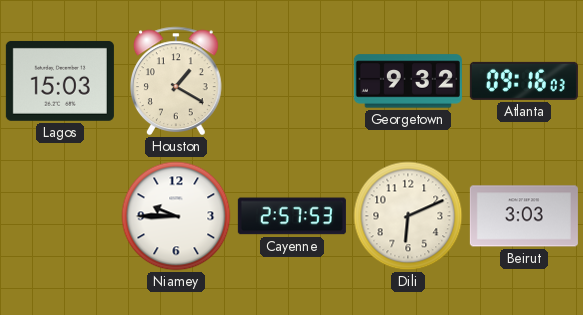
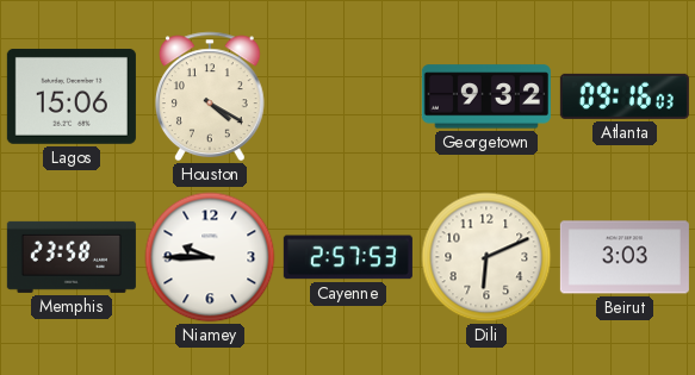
Lagos: 15:03 -> 15:06
Houston: 1:20 -> 4:20
Memphis: none -> 23:58
